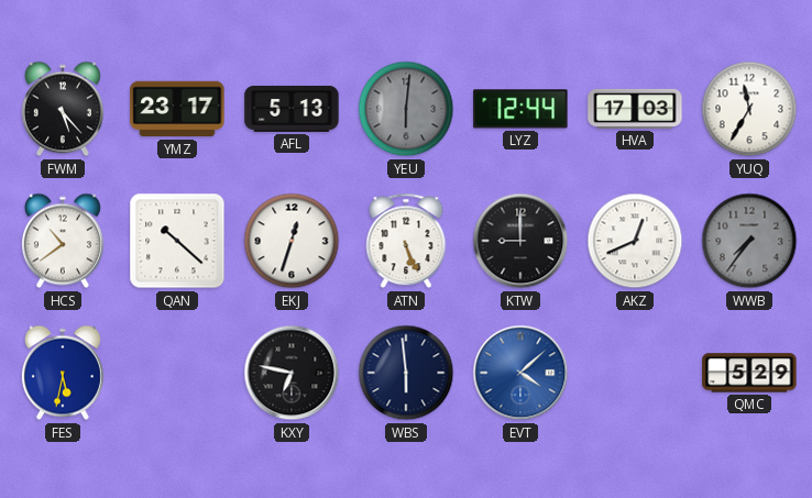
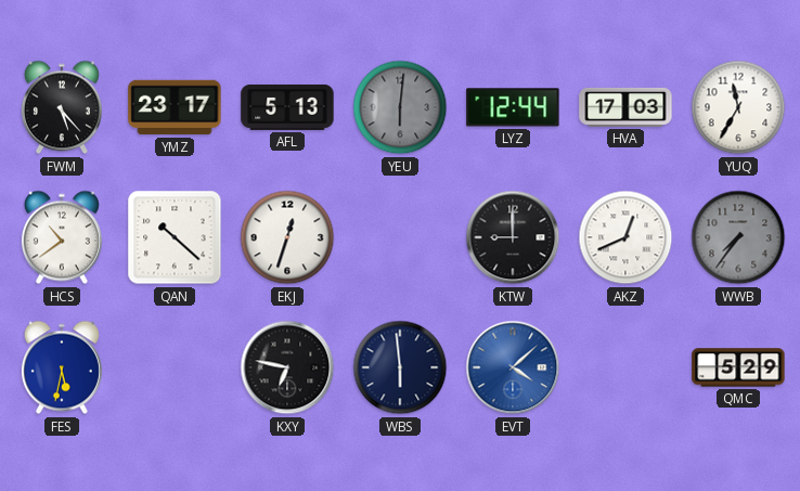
ATN: 5:26 -> none
